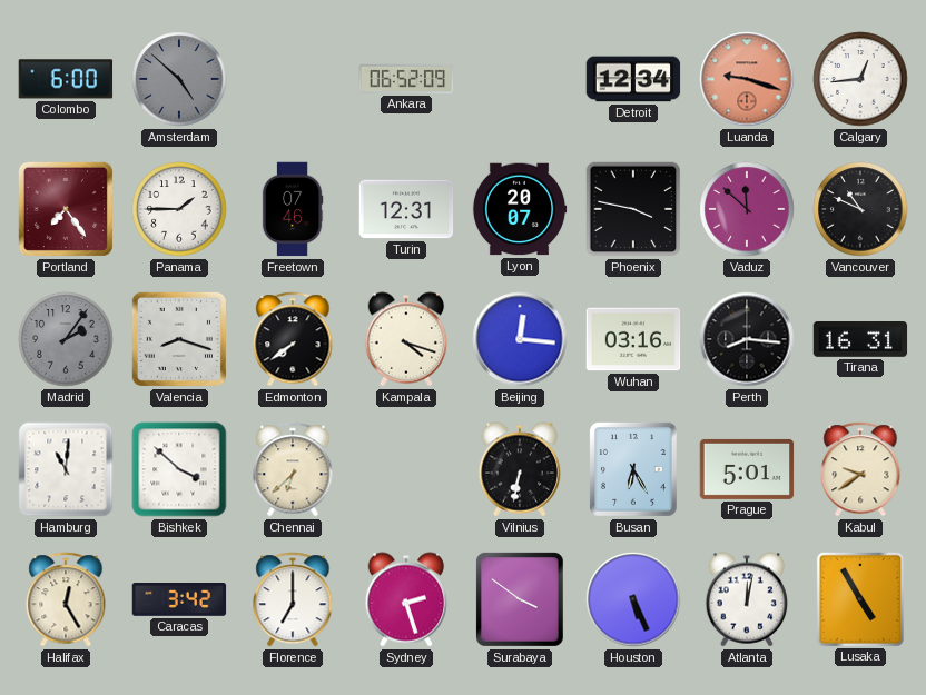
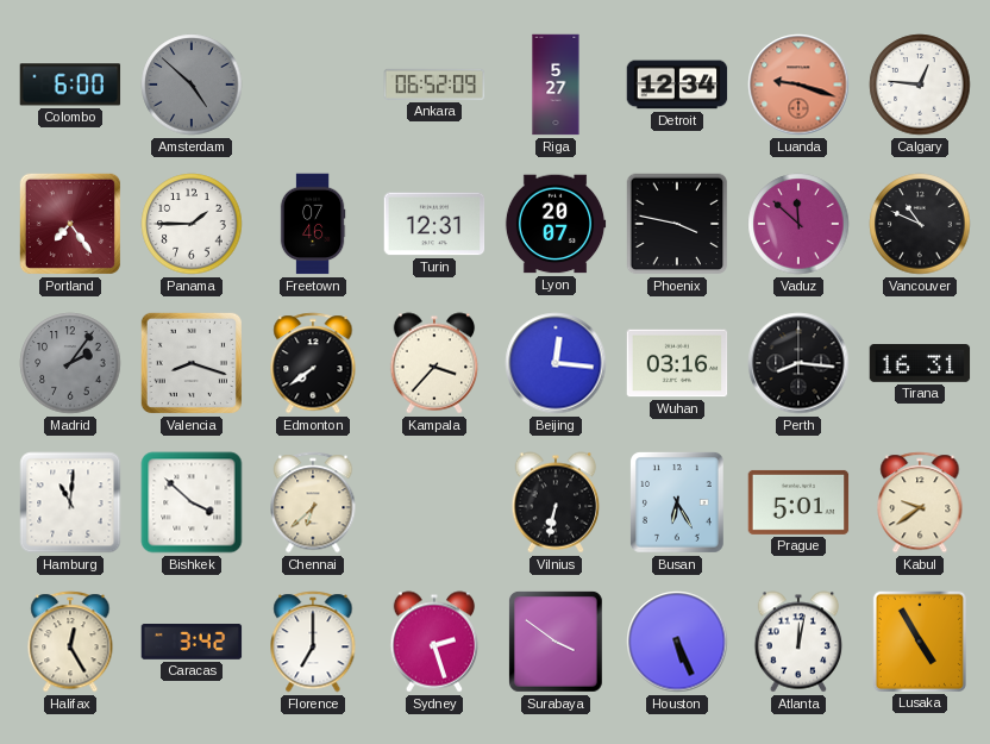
Riga: none -> 5:27
Calgary: 12:44 -> 12:46
Kampala: 4:18 -> 3:37
